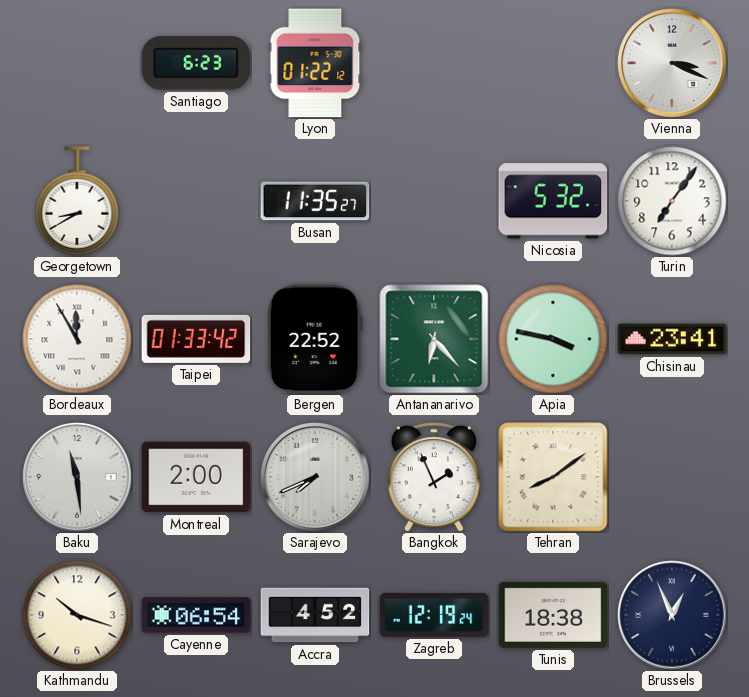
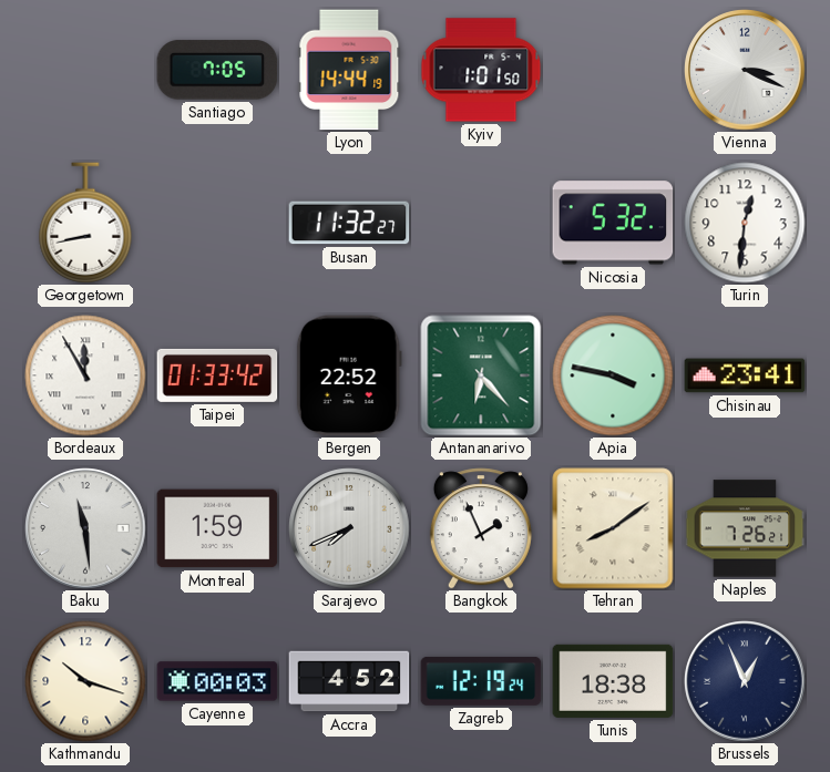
Santiago: 6:23 -> 7:05
Lyon: 01:22 -> 14:44
Kyiv: none -> 1:01
Georgetown: 8:40 -> 8:43
Busan: 11:35 -> 11:32
Turin: 7:06 -> 12:31
Montreal: 2:00 -> 1:59
Naples: none -> 7:26
Cayenne: 06:54 -> 00:03
